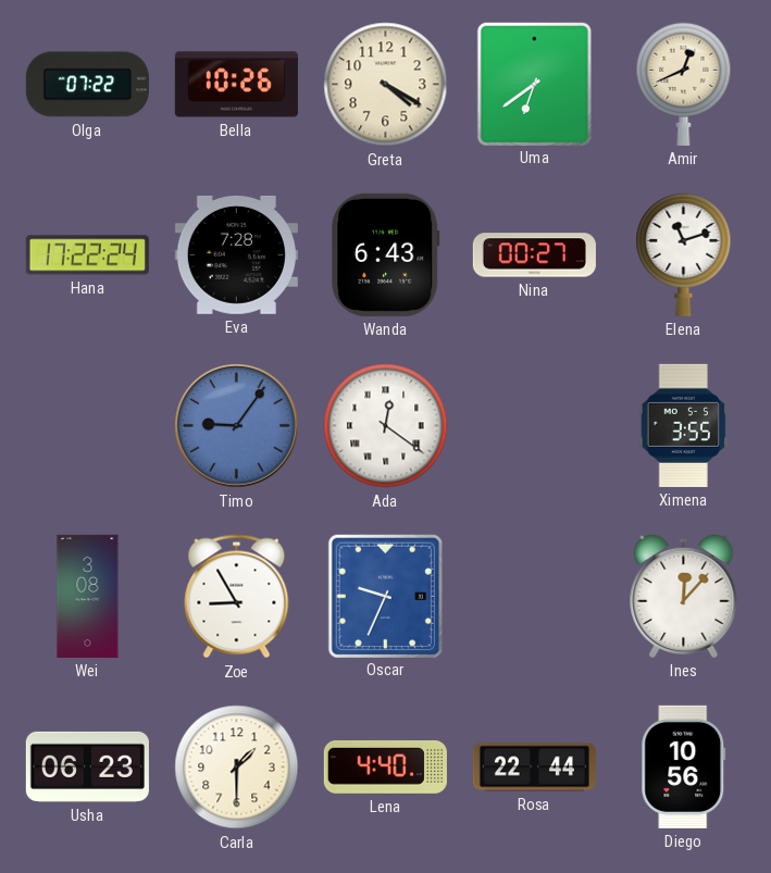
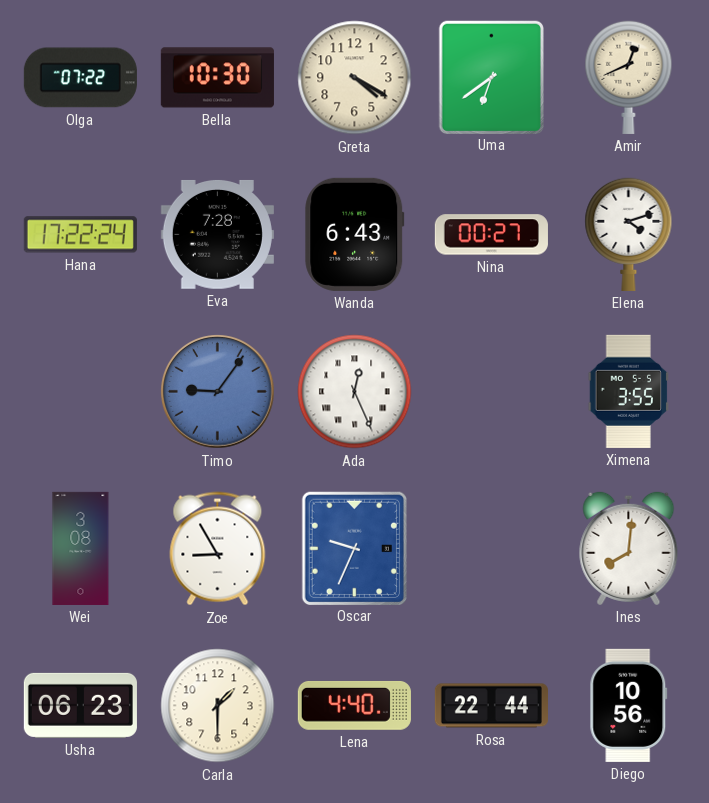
Bella: 10:26 -> 10:30
Elena: 11:12 -> 4:12
Ada: 12:21 -> 12:26
Ines: 12:07 -> 8:01
